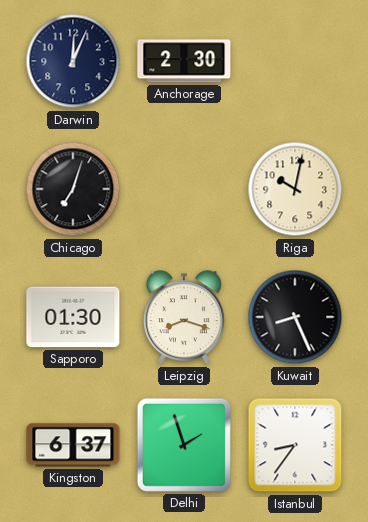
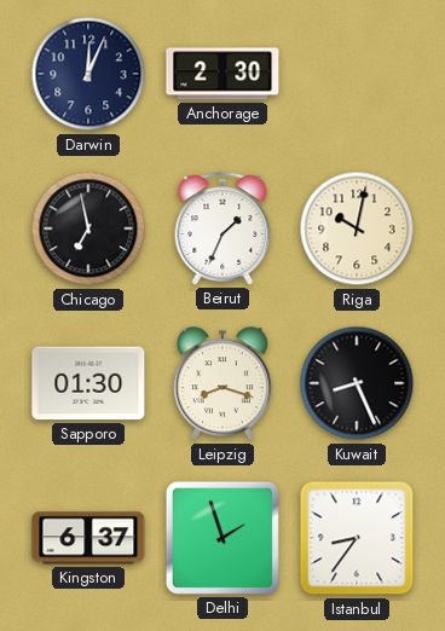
Chicago: 7:03 -> 6:58
Beirut: none -> 1:34
